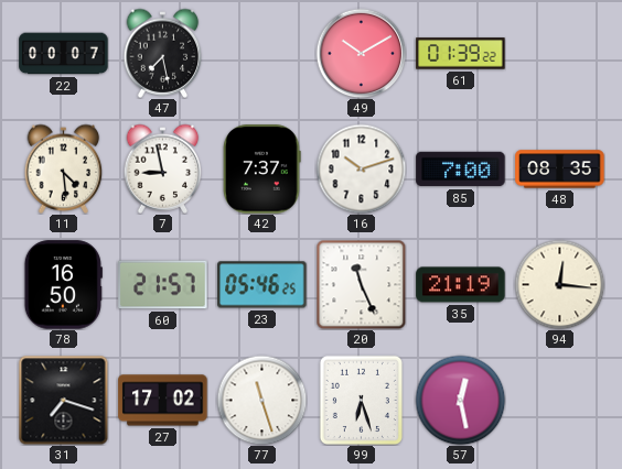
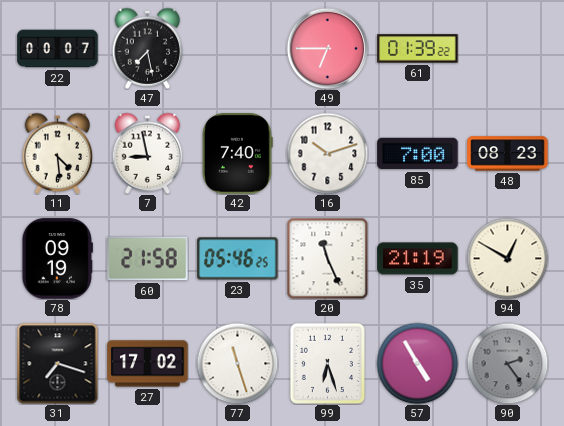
49: 10:10 -> 6:45
42: 7:37 -> 7:40
48: 08:35 -> 08:23
78: 16:50 -> 09:19
60: 21:57 -> 21:58
94: 12:16 -> 12:50
57: 12:28 -> 4:55
90: none -> 2:24
